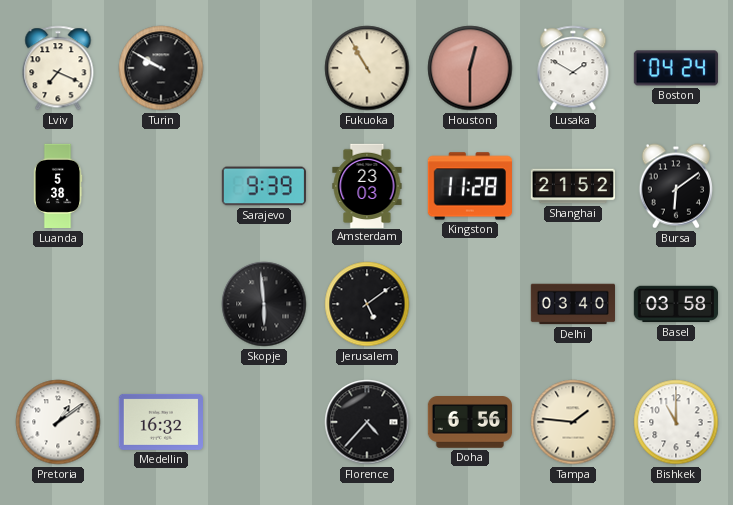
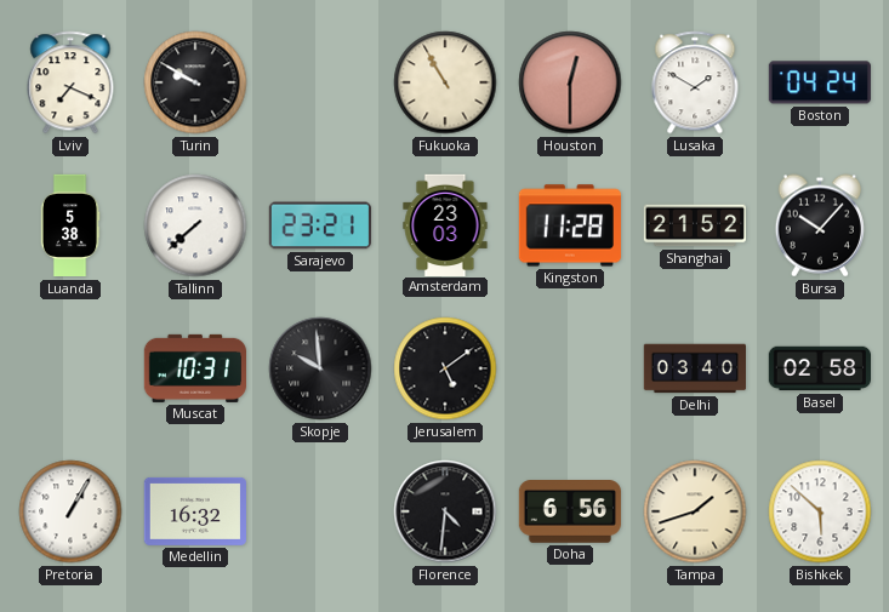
Tallinn: none -> 7:38
Sarajevo: 9:39 -> 23:21
Bursa: 6:09 -> 10:07
Muscat: none -> 10:31
Skopje: 5:59 -> 9:59
Basel: 03:58 -> 02:58
Pretoria: 1:09 -> 1:05
Florence: 4:37 -> 4:31
Tampa: 1:46 -> 1:42
Bishkek: 11:00 -> 5:52
